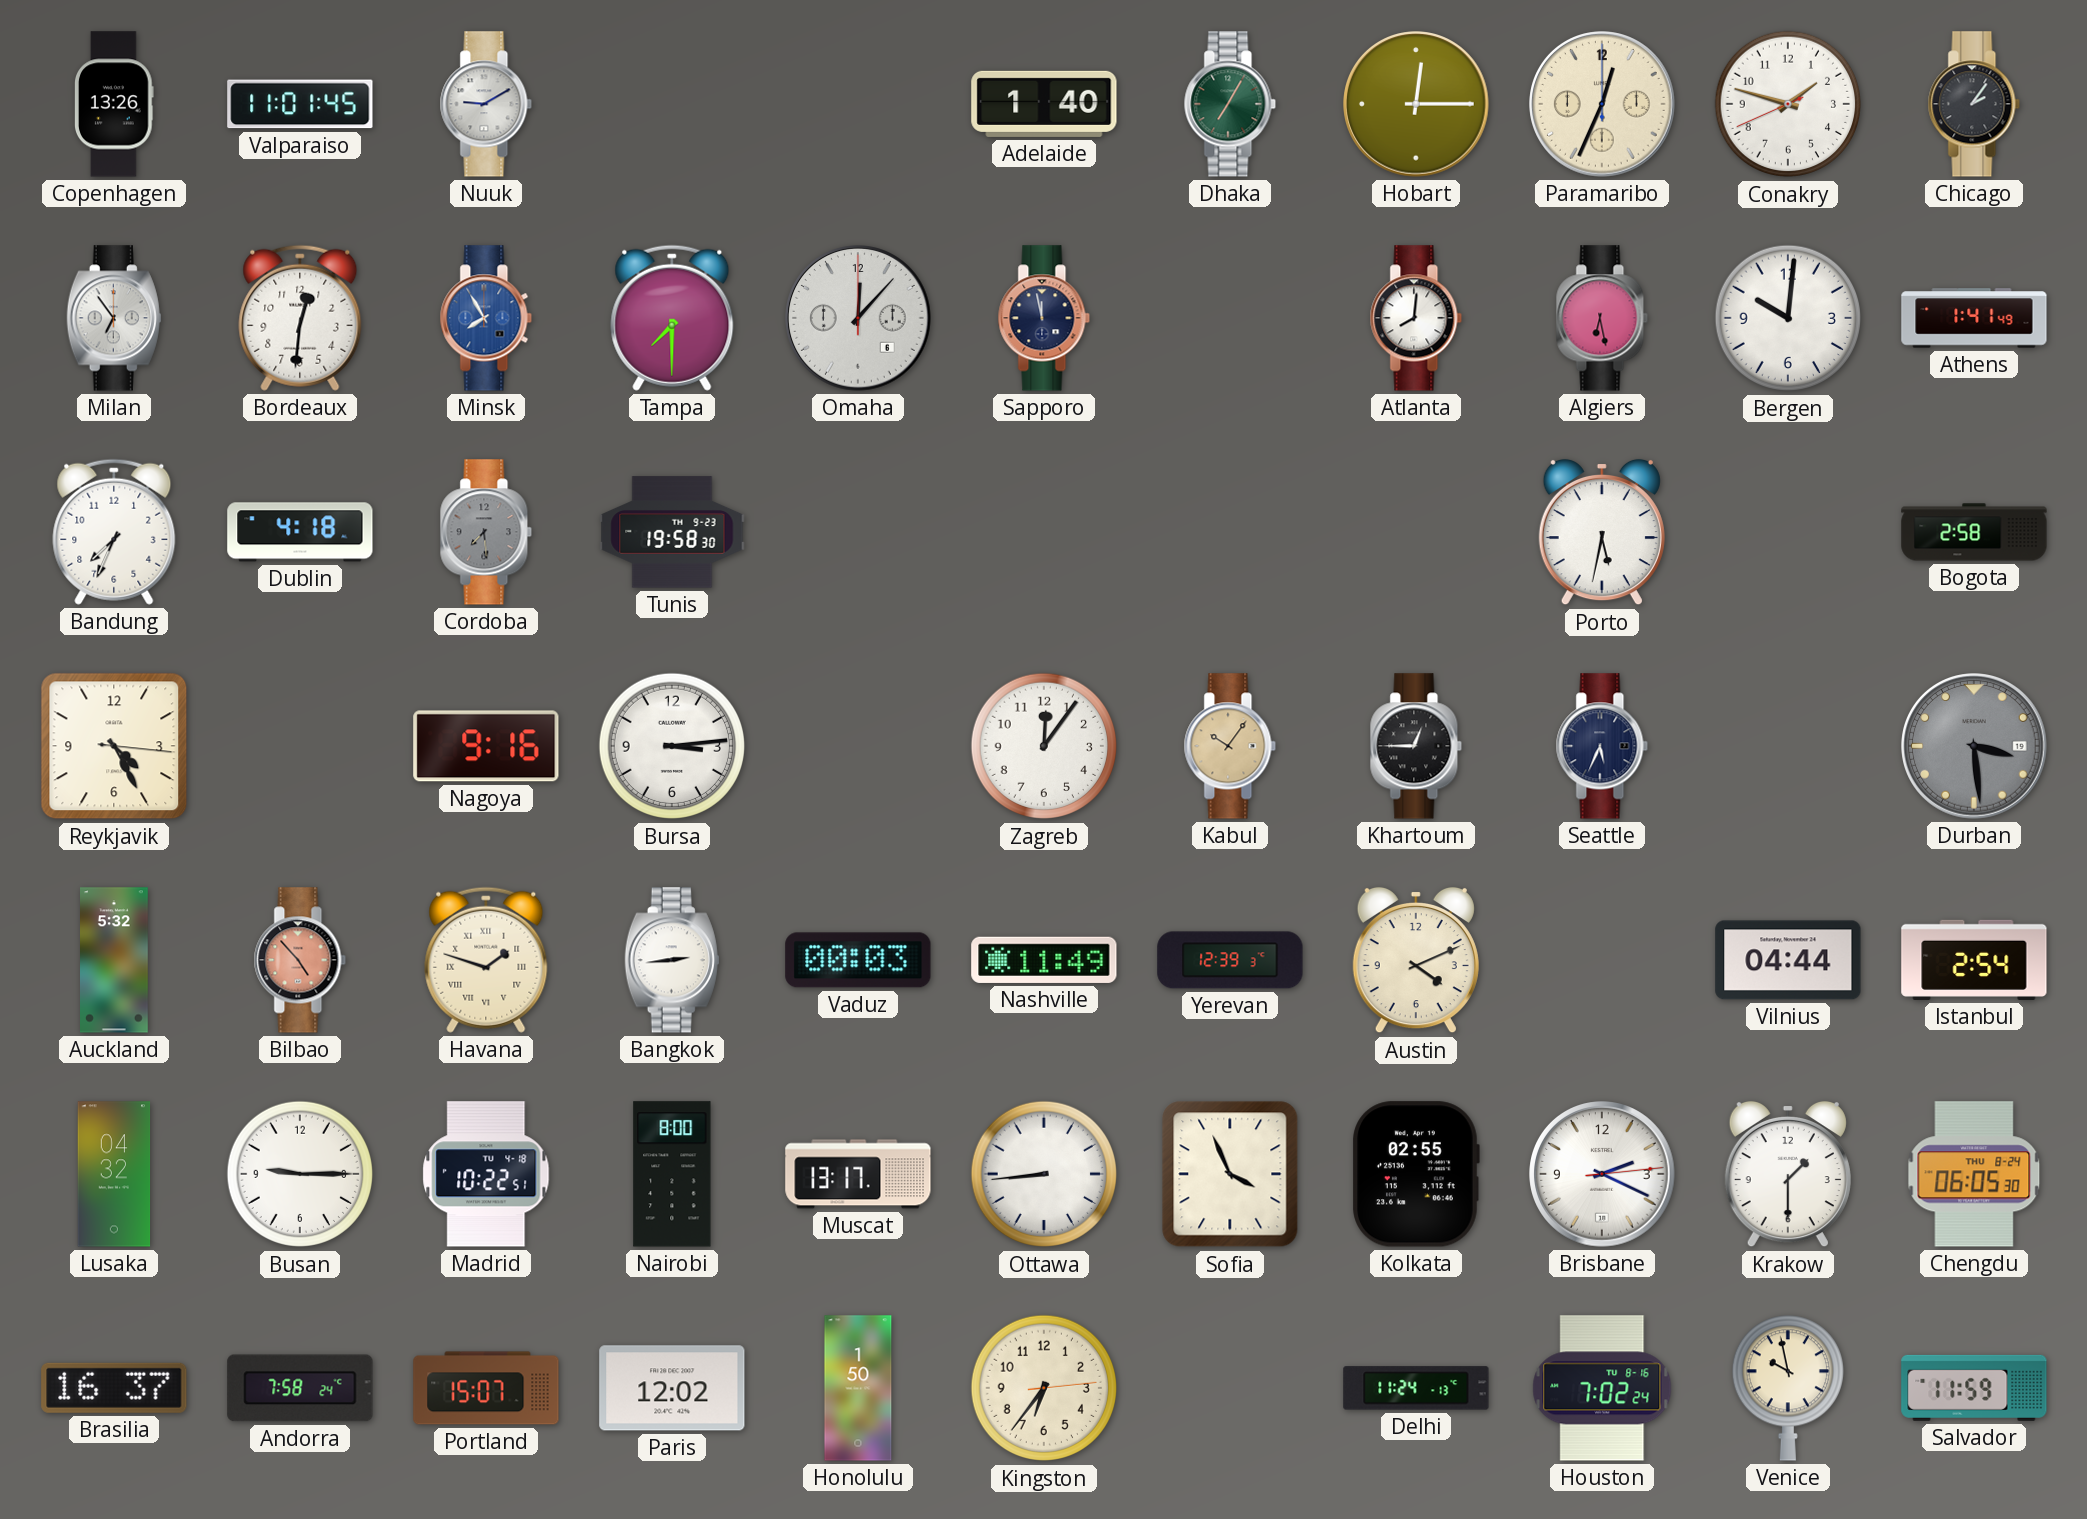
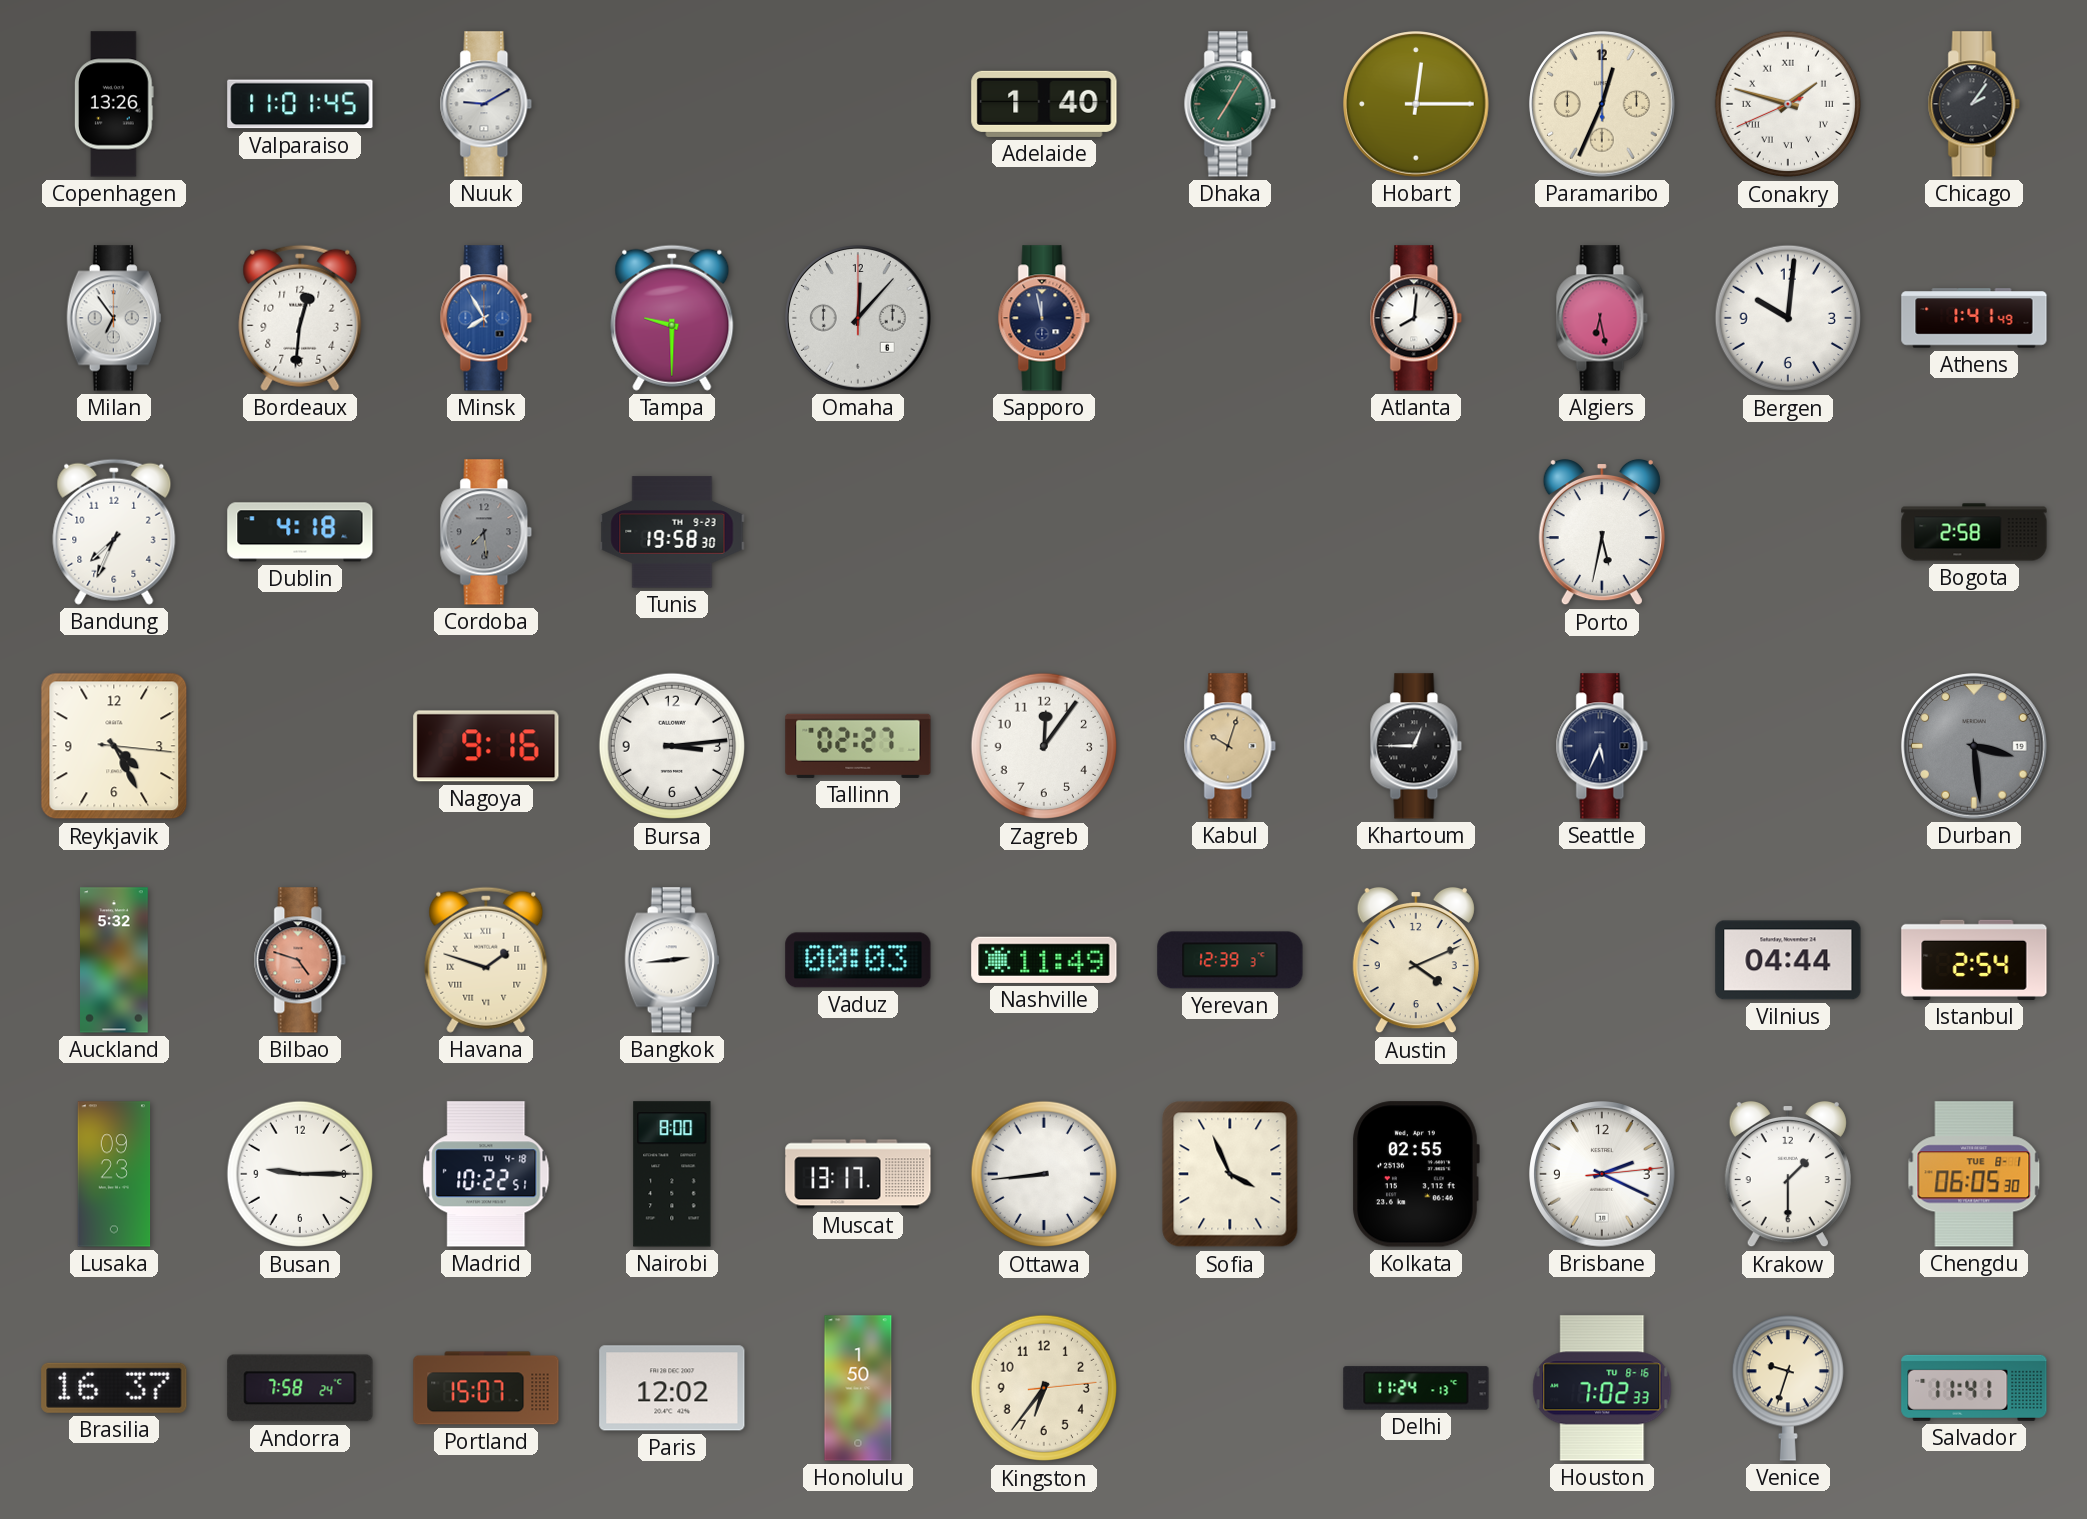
Conakry numerals: Arabic -> Roman
Tampa: 7:30 -> 9:30
Tallinn: none -> 02:27
Kabul: 10:06 -> 10:03
Bilbao: 4:53 -> 4:48
Lusaka: 04:32 -> 09:23
Chengdu date: THU 8-24 -> TUE 8-1
Houston: 7:02:24 -> 7:02:33
Venice: 9:58 -> 9:33
Salvador: 11:59 -> 11:41
